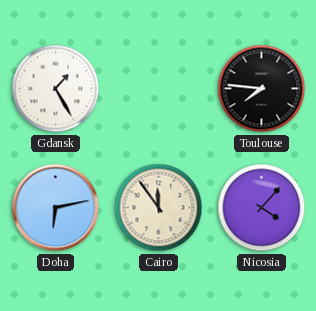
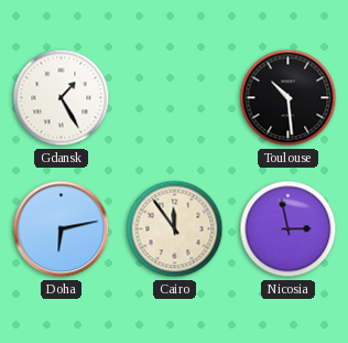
Toulouse: 7:46 -> 10:29
Nicosia: 4:07 -> 2:58
